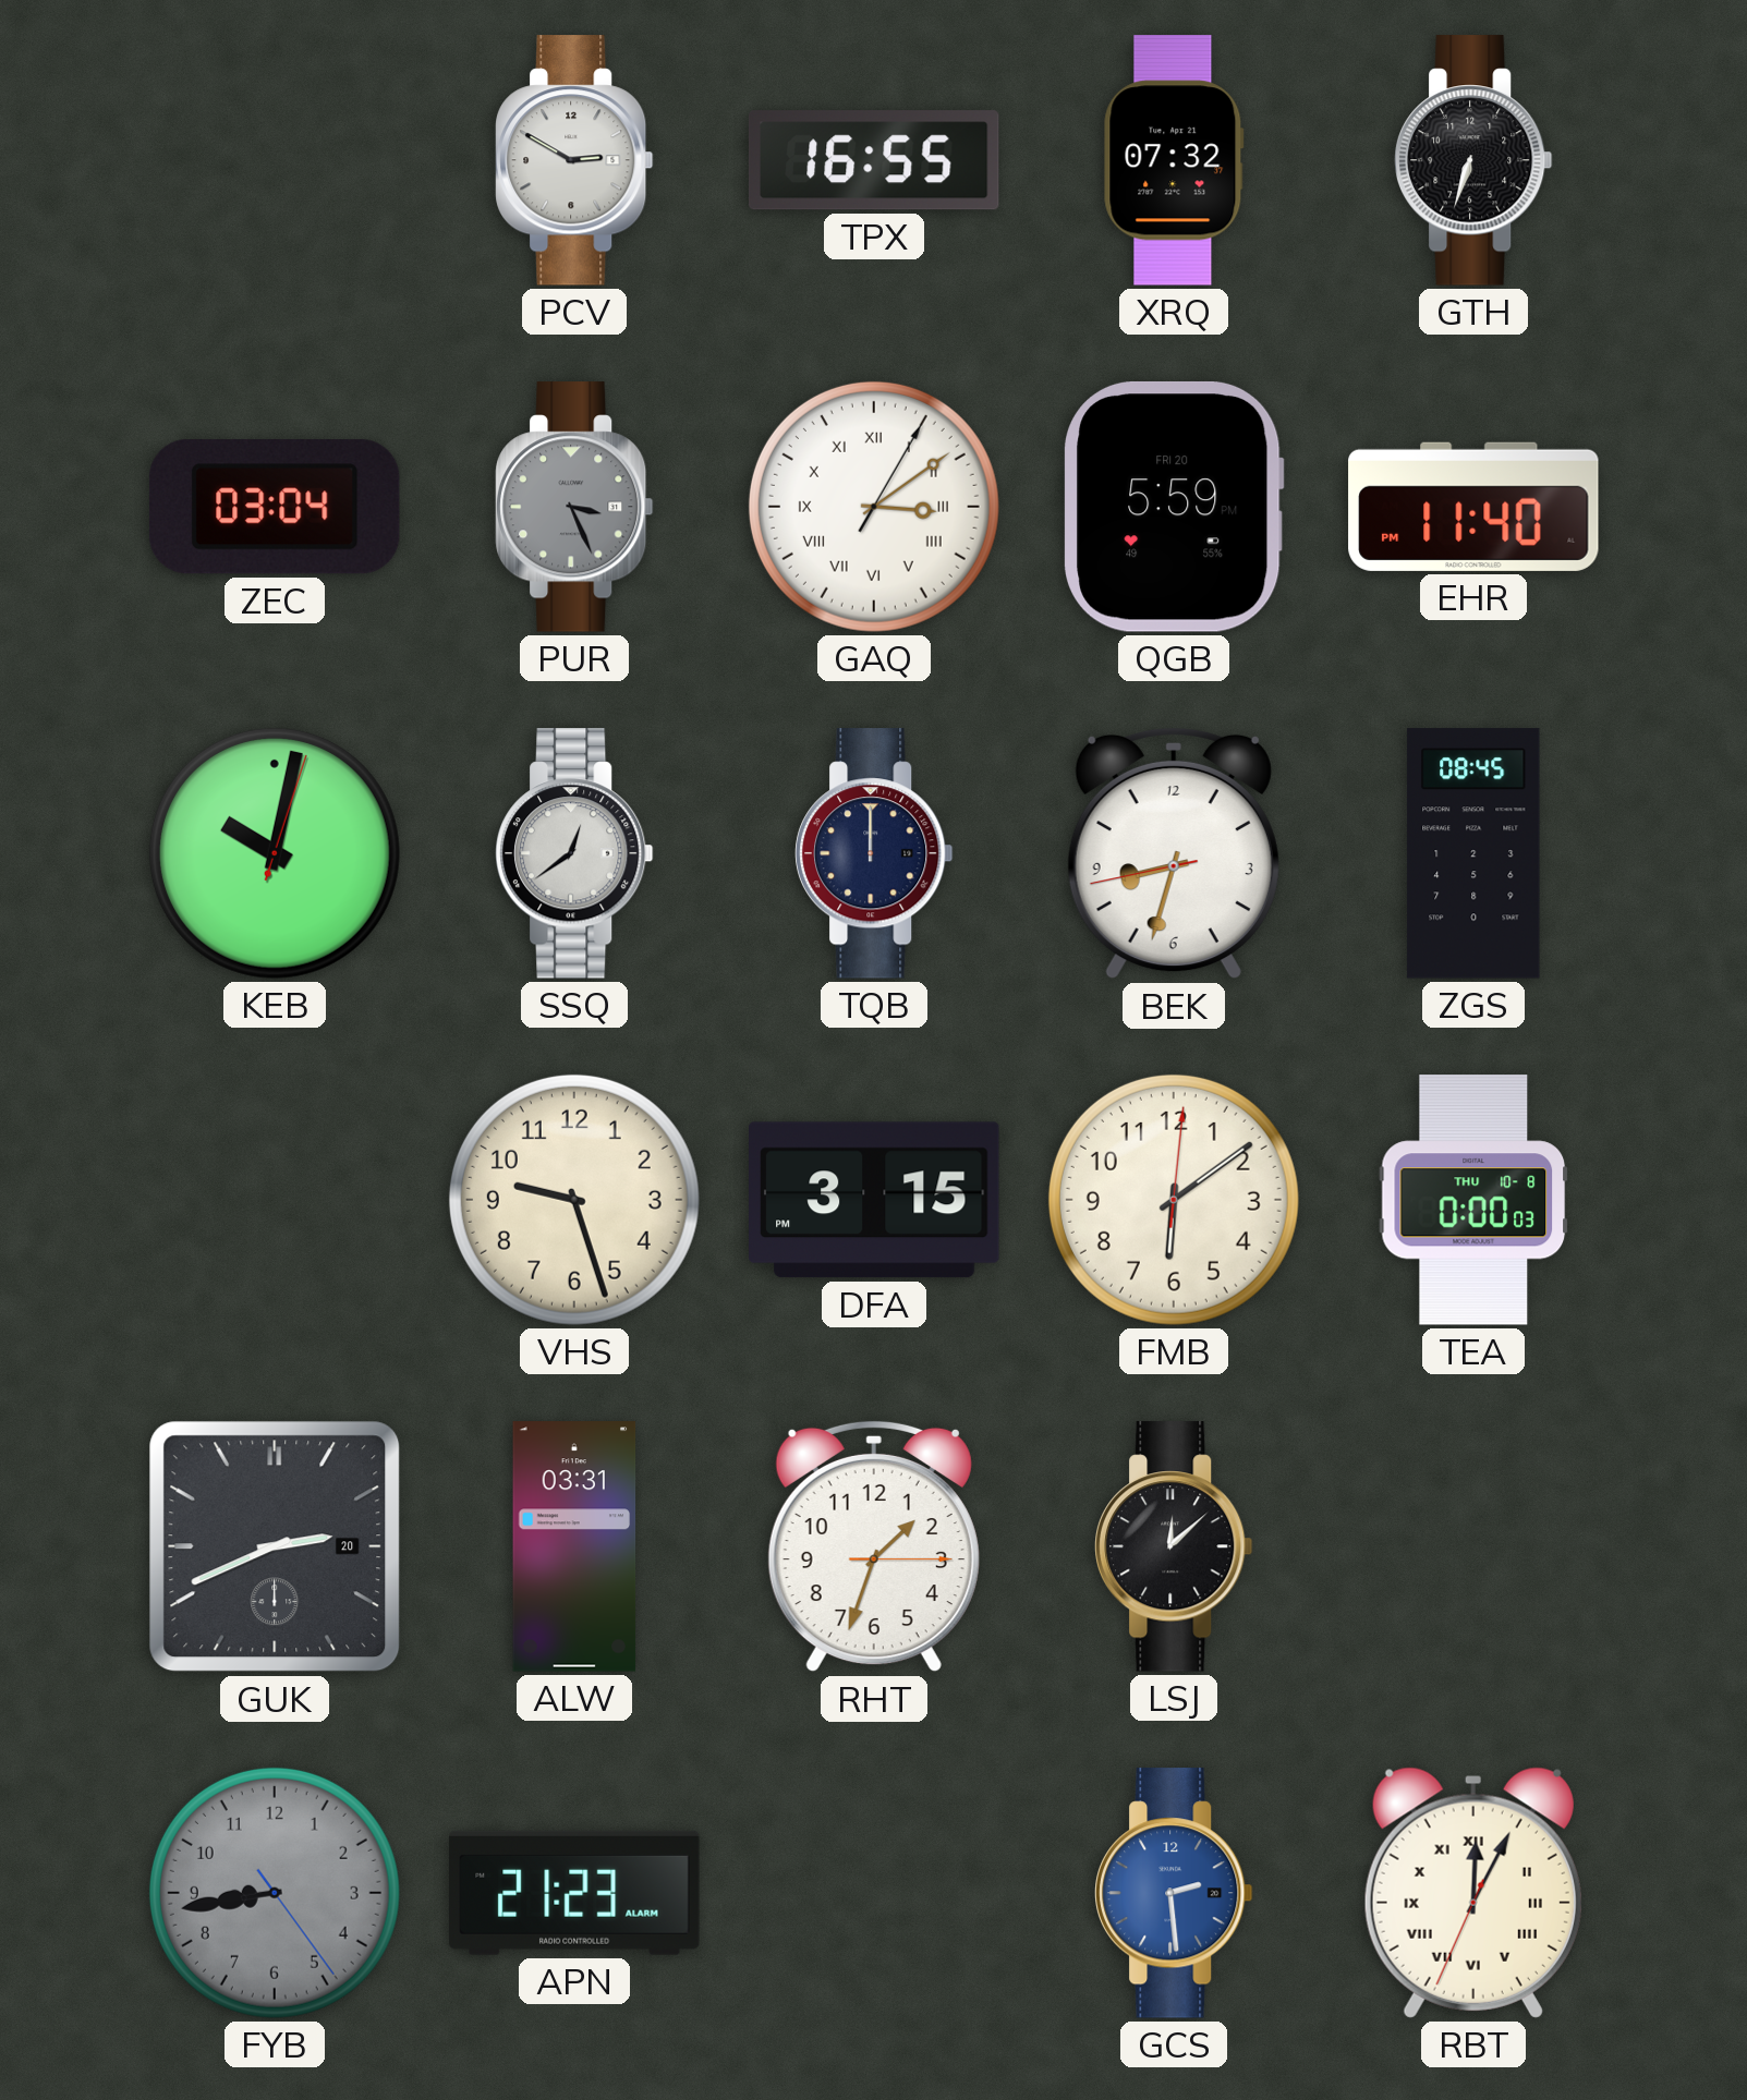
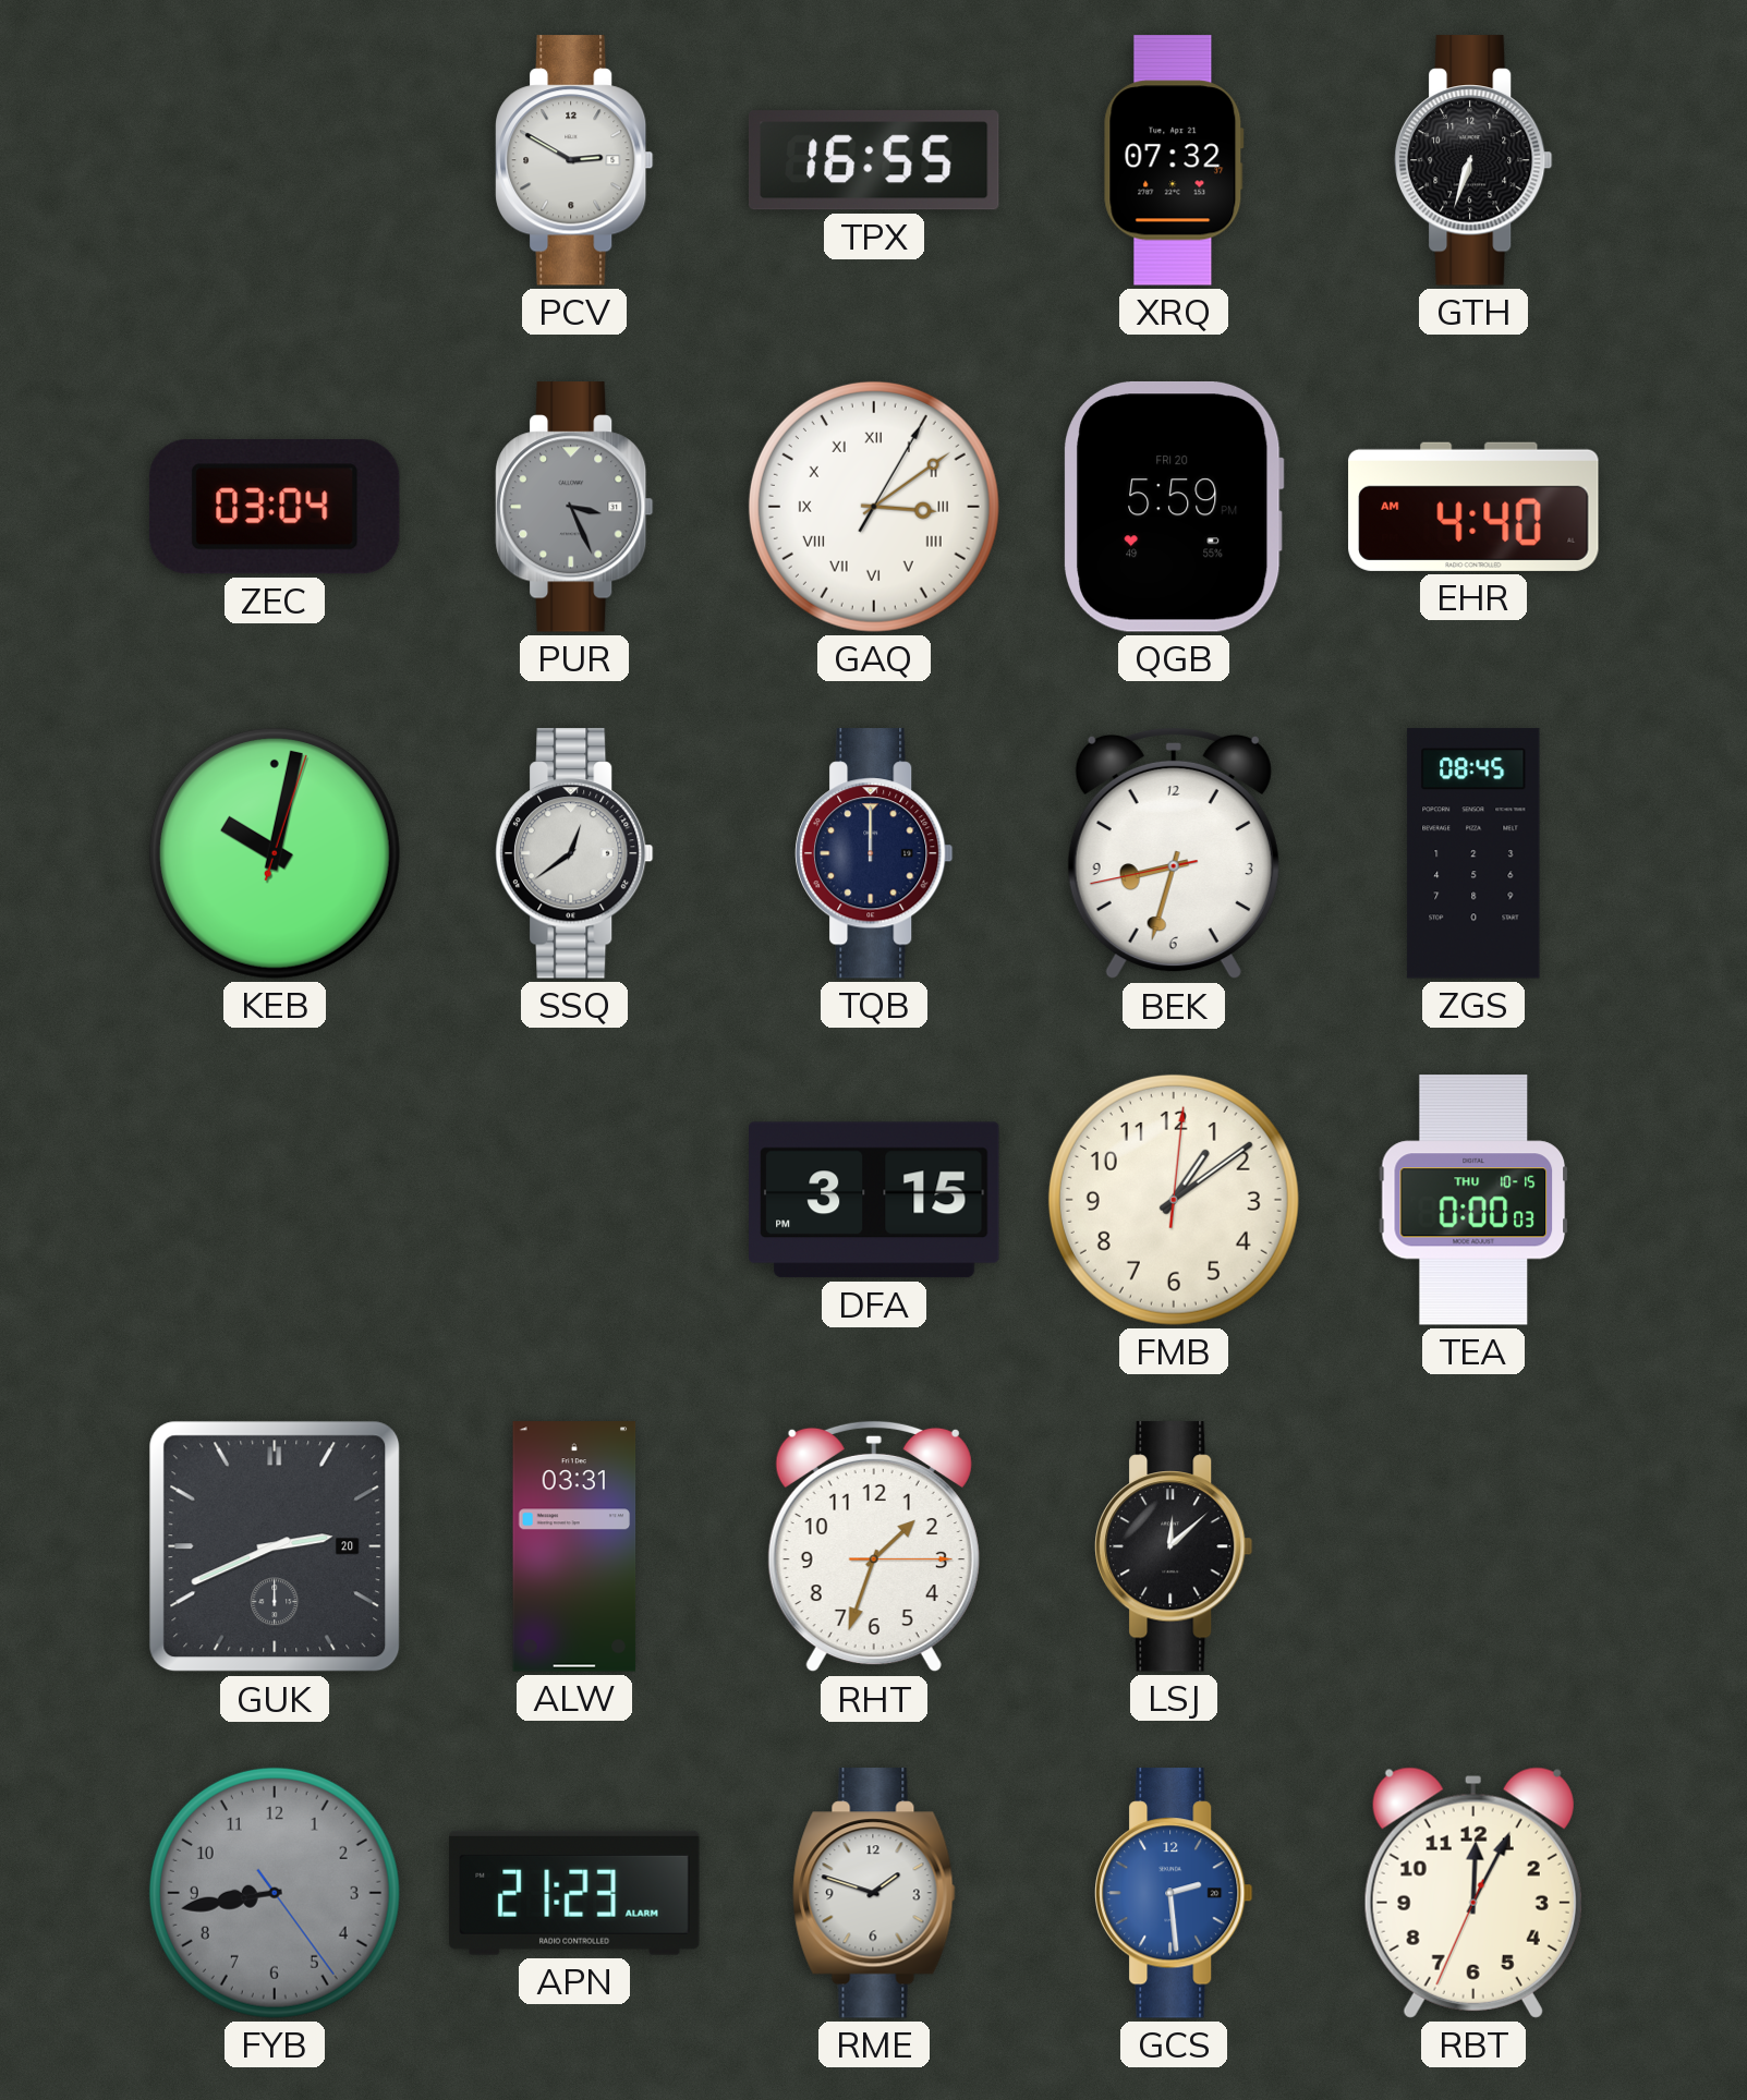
EHR: 11:40 -> 4:40
VHS: 9:27 -> none
FMB: 6:09 -> 1:09
TEA date: THU 10-8 -> THU 10-15
RME: none -> 1:48
RBT numerals: Roman -> Arabic
